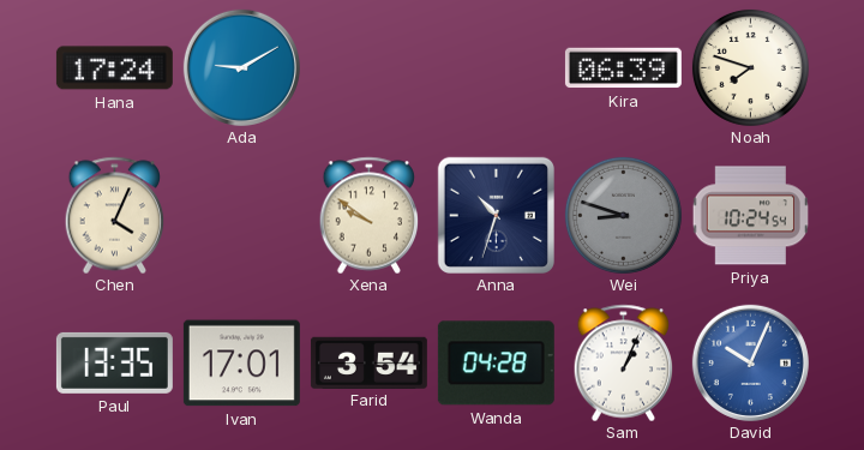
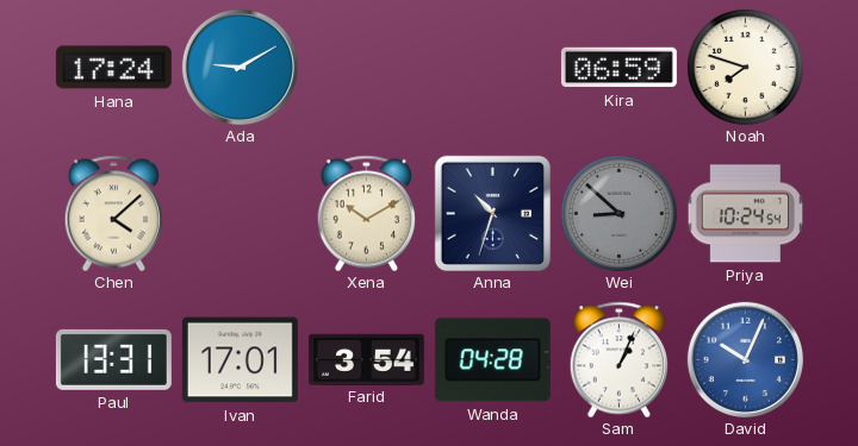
Kira: 06:39 -> 06:59
Chen: 4:04 -> 4:08
Xena: 9:51 -> 10:10
Wei: 8:48 -> 8:52
Paul: 13:35 -> 13:31
